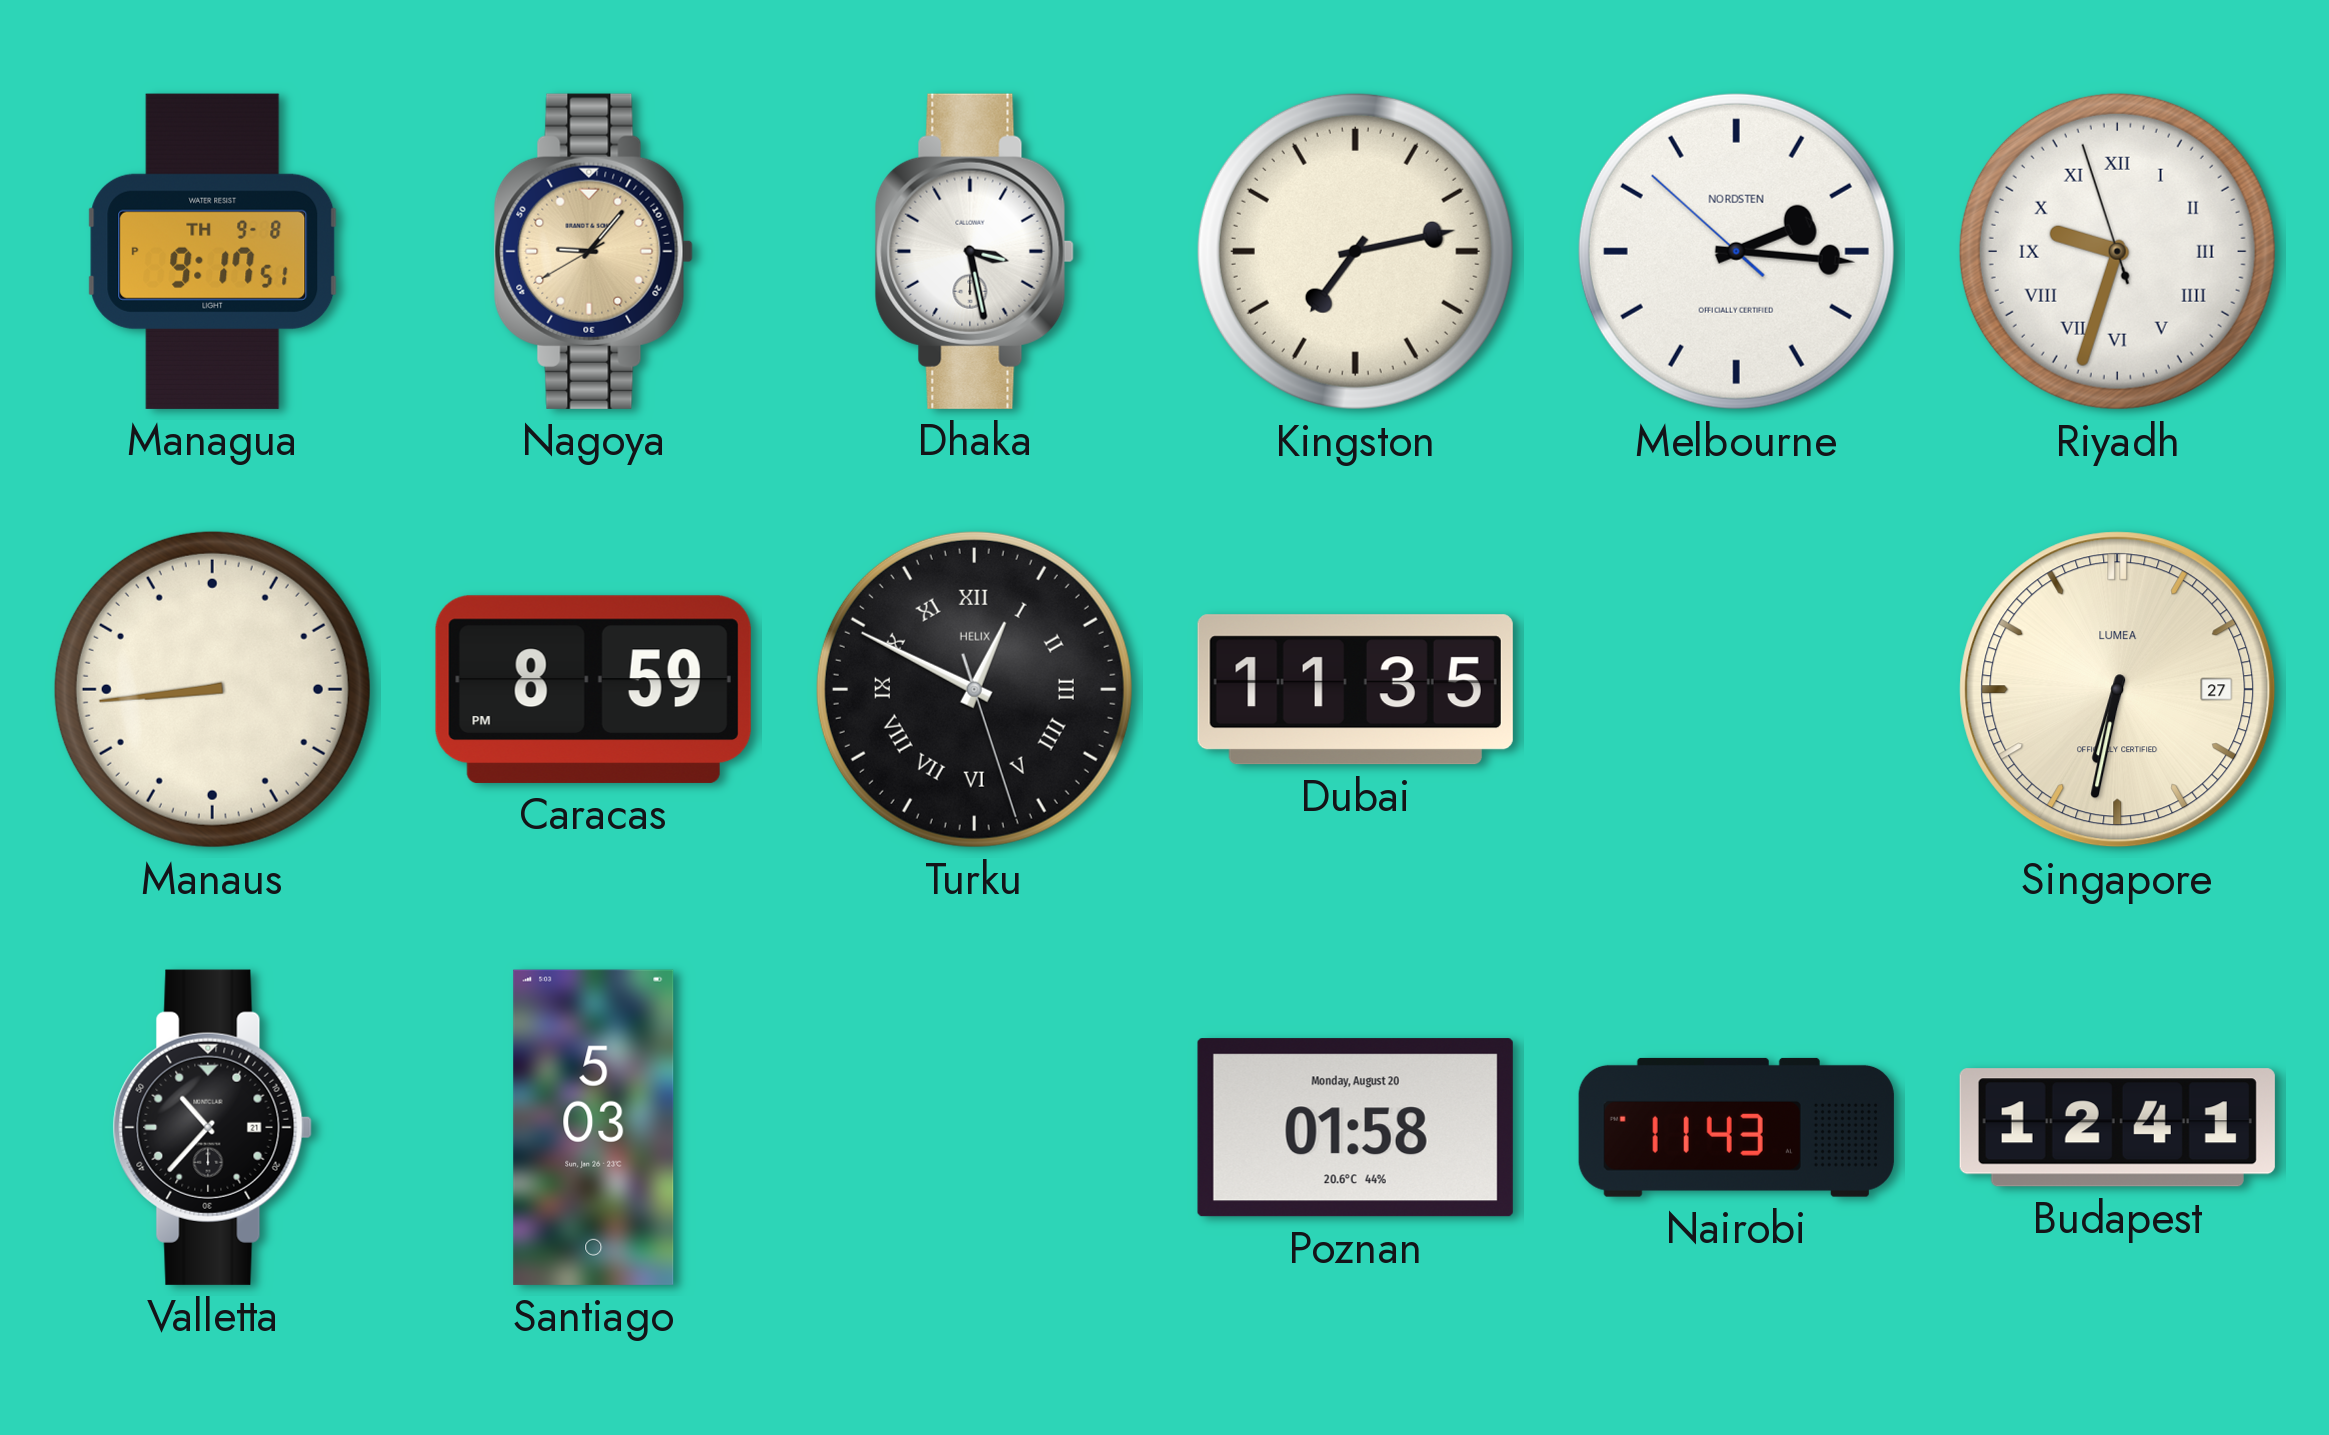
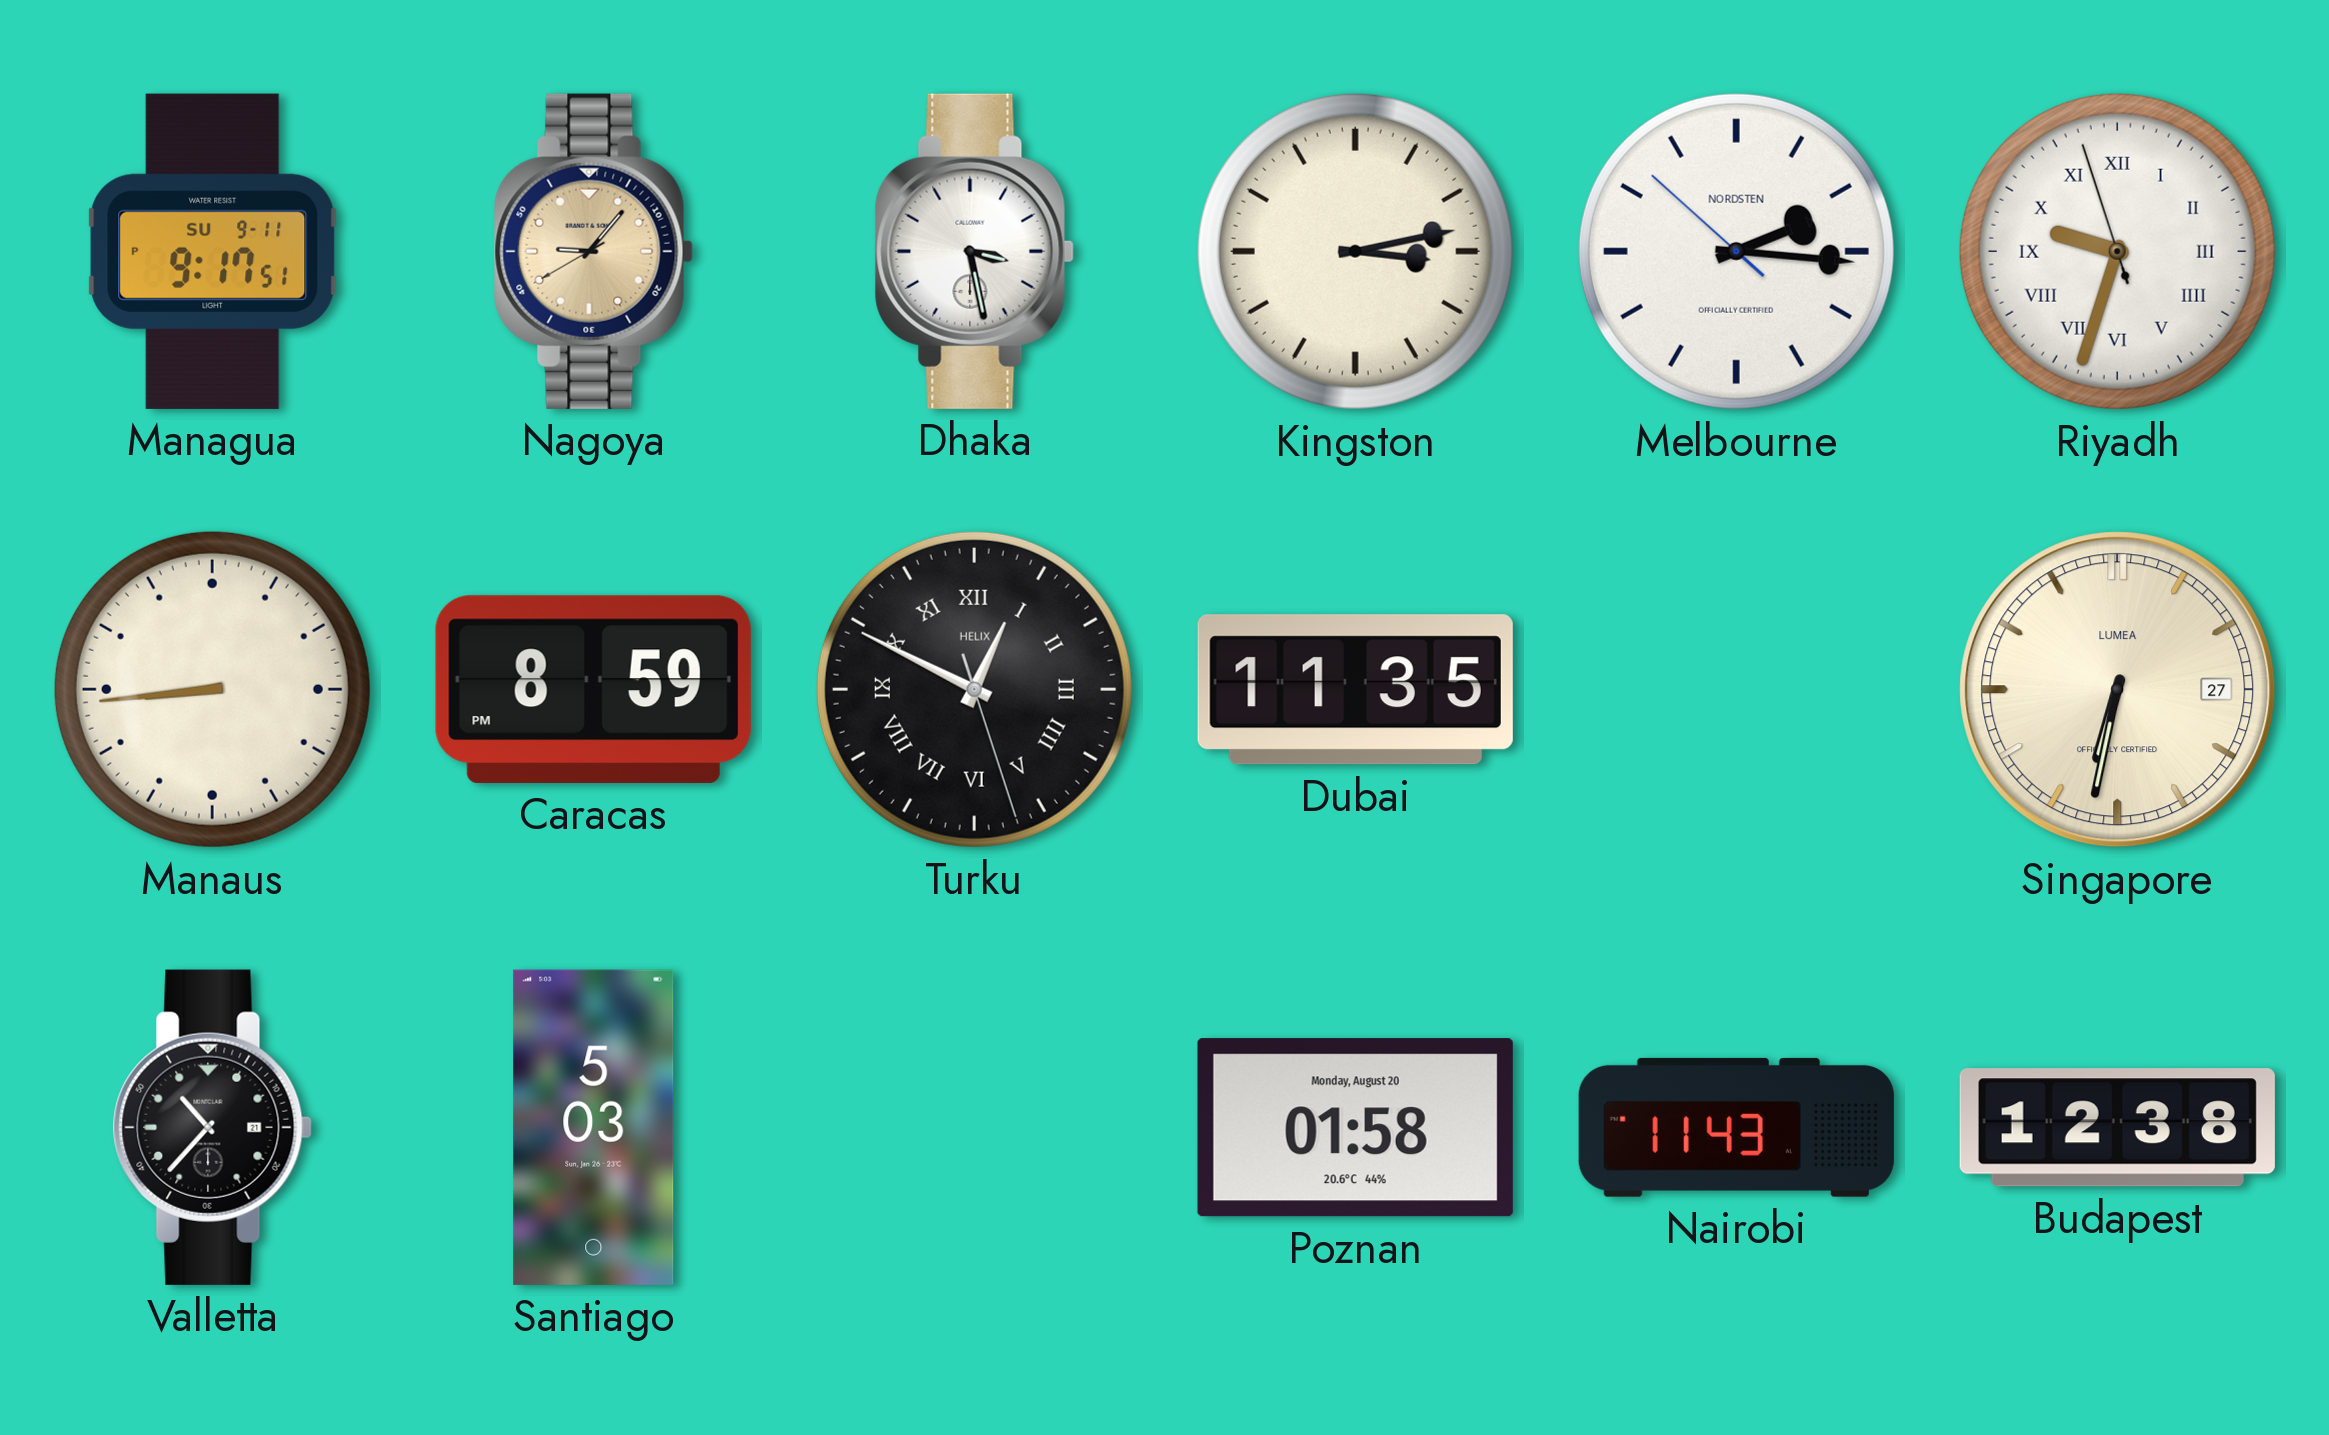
Managua date: TH 9-8 -> SU 9-11
Kingston: 7:13 -> 3:13
Budapest: 12:41 -> 12:38
